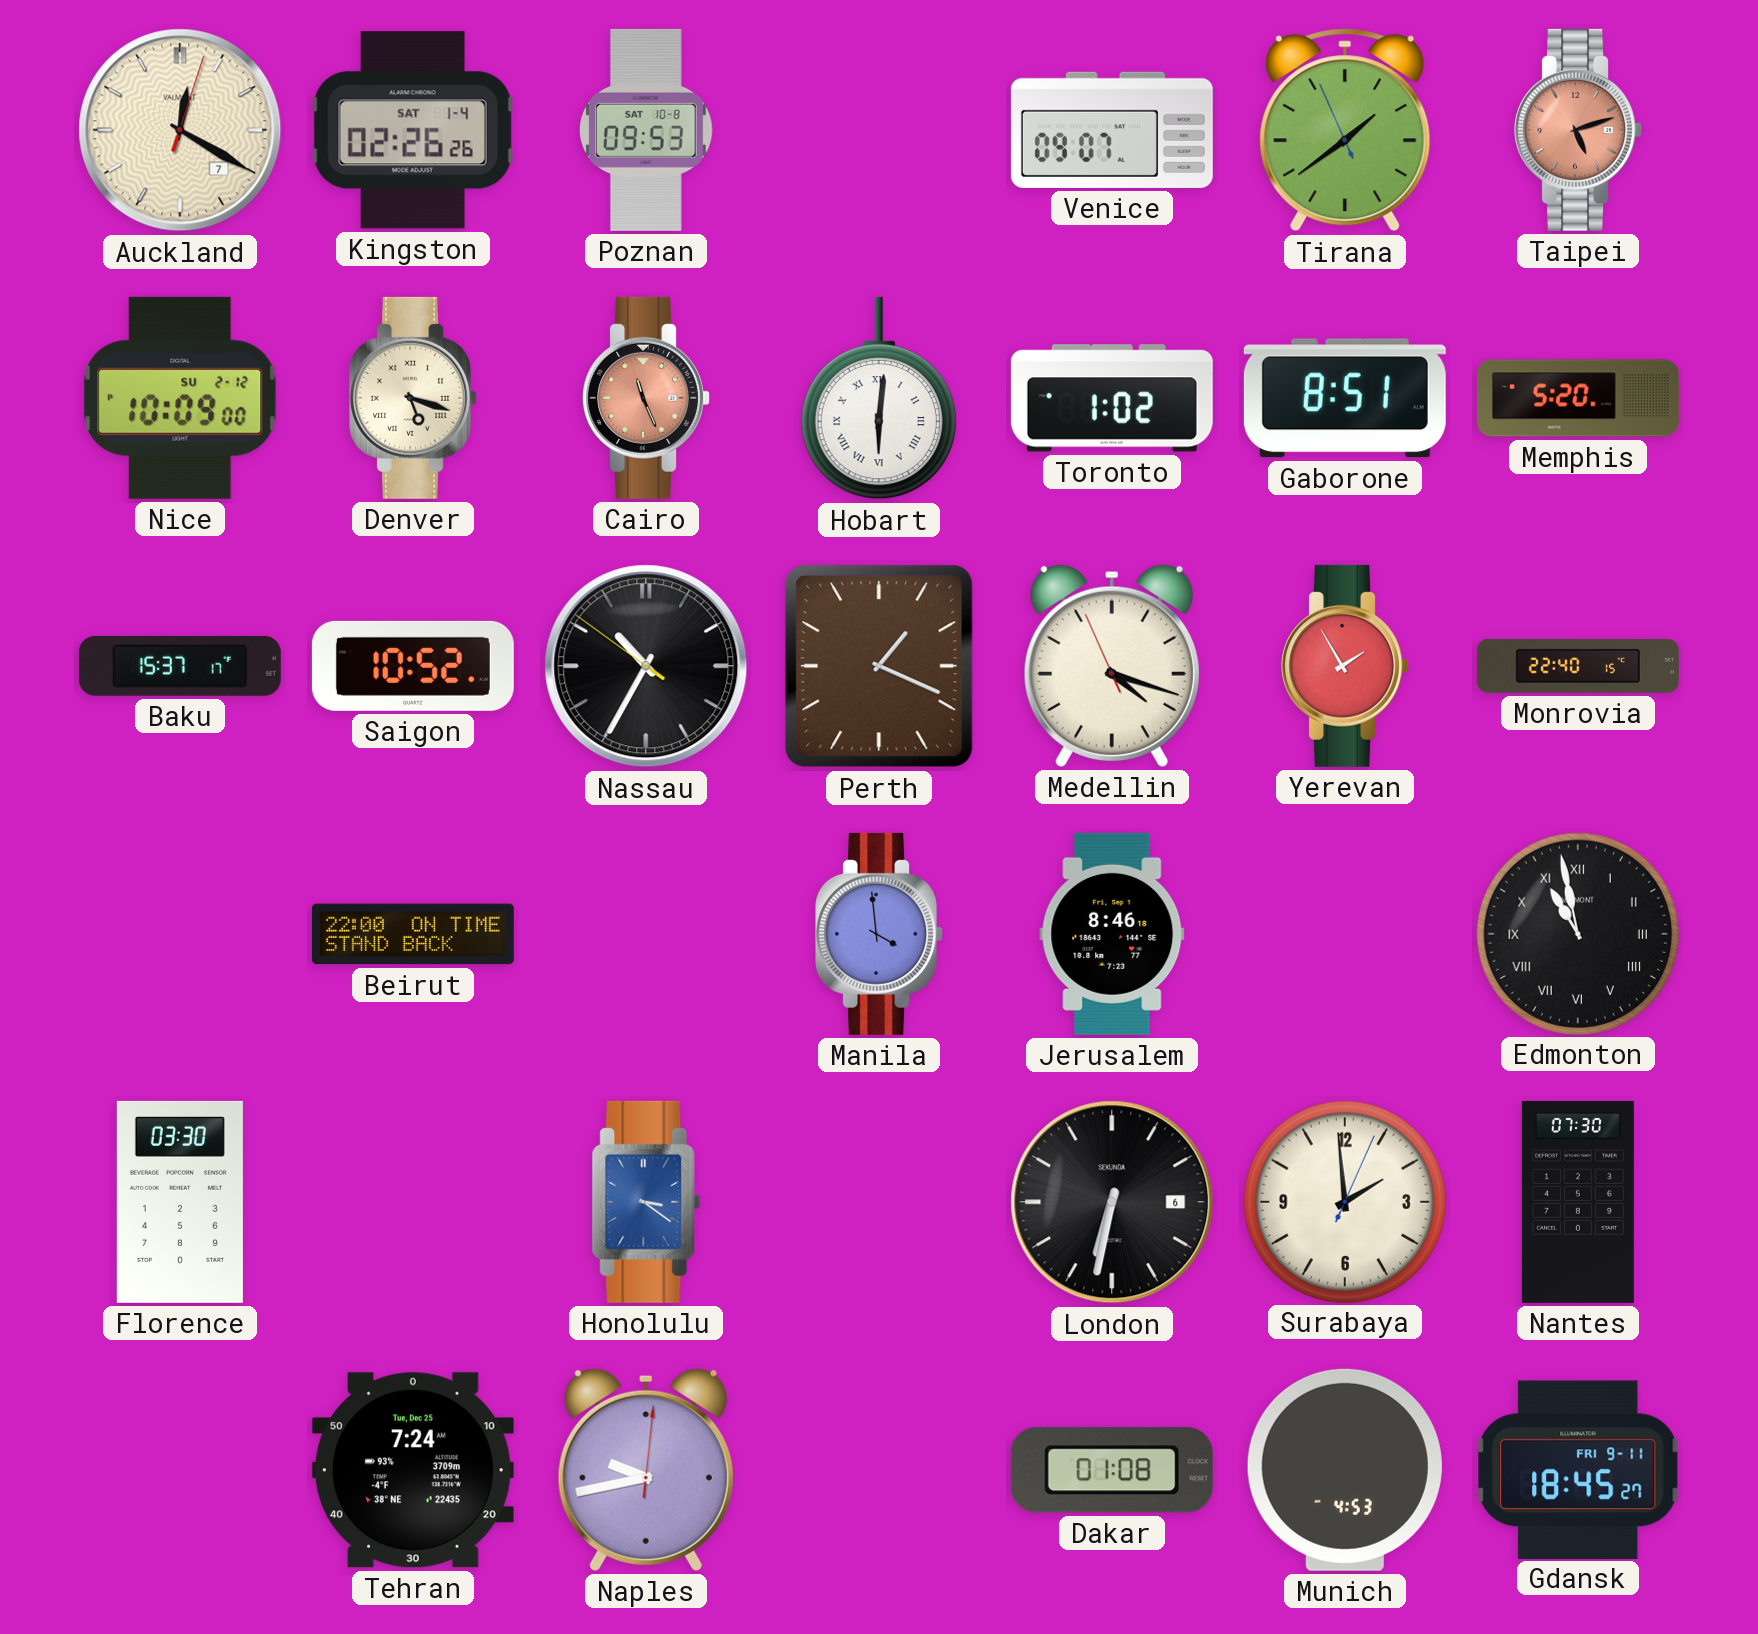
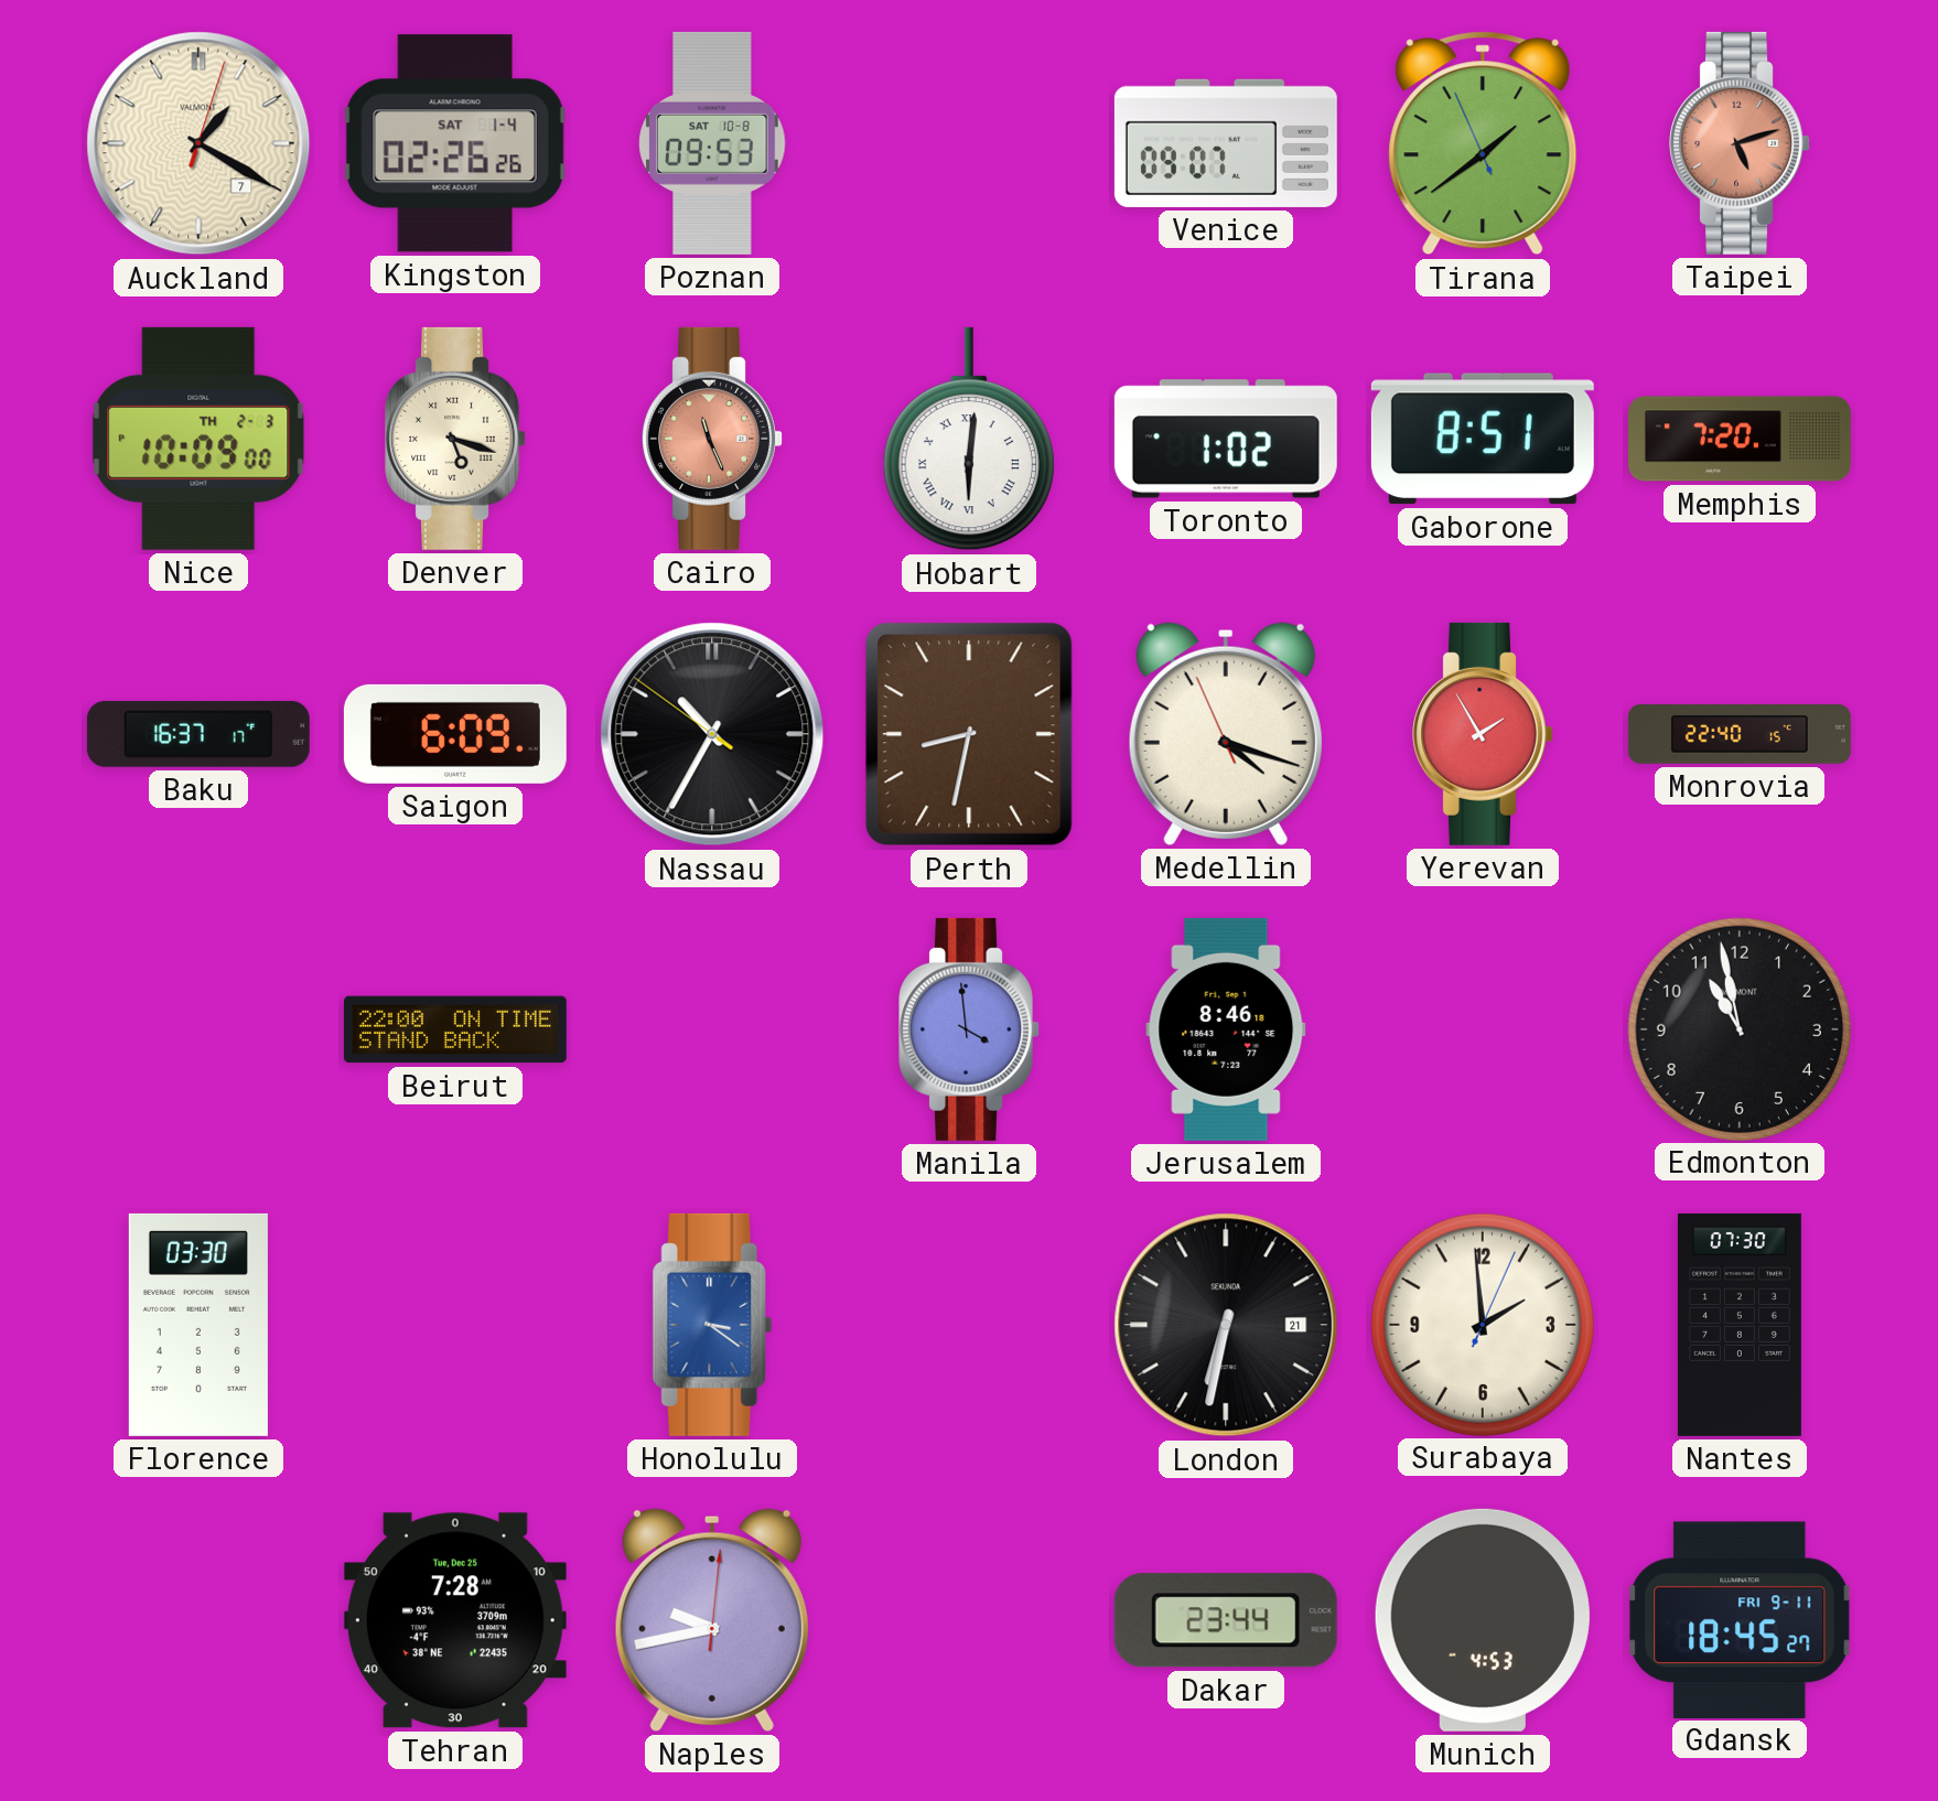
Auckland: 12:20 -> 1:20
Nice date: SU 2-12 -> TH 2-3
Memphis: 5:20 -> 7:20
Baku: 15:37 -> 16:37
Saigon: 10:52 -> 6:09
Perth: 1:19 -> 8:32
Edmonton numerals: Roman -> Arabic
London date: 6 -> 21
Tehran: 7:24 -> 7:28
Dakar: 01:08 -> 23:44
